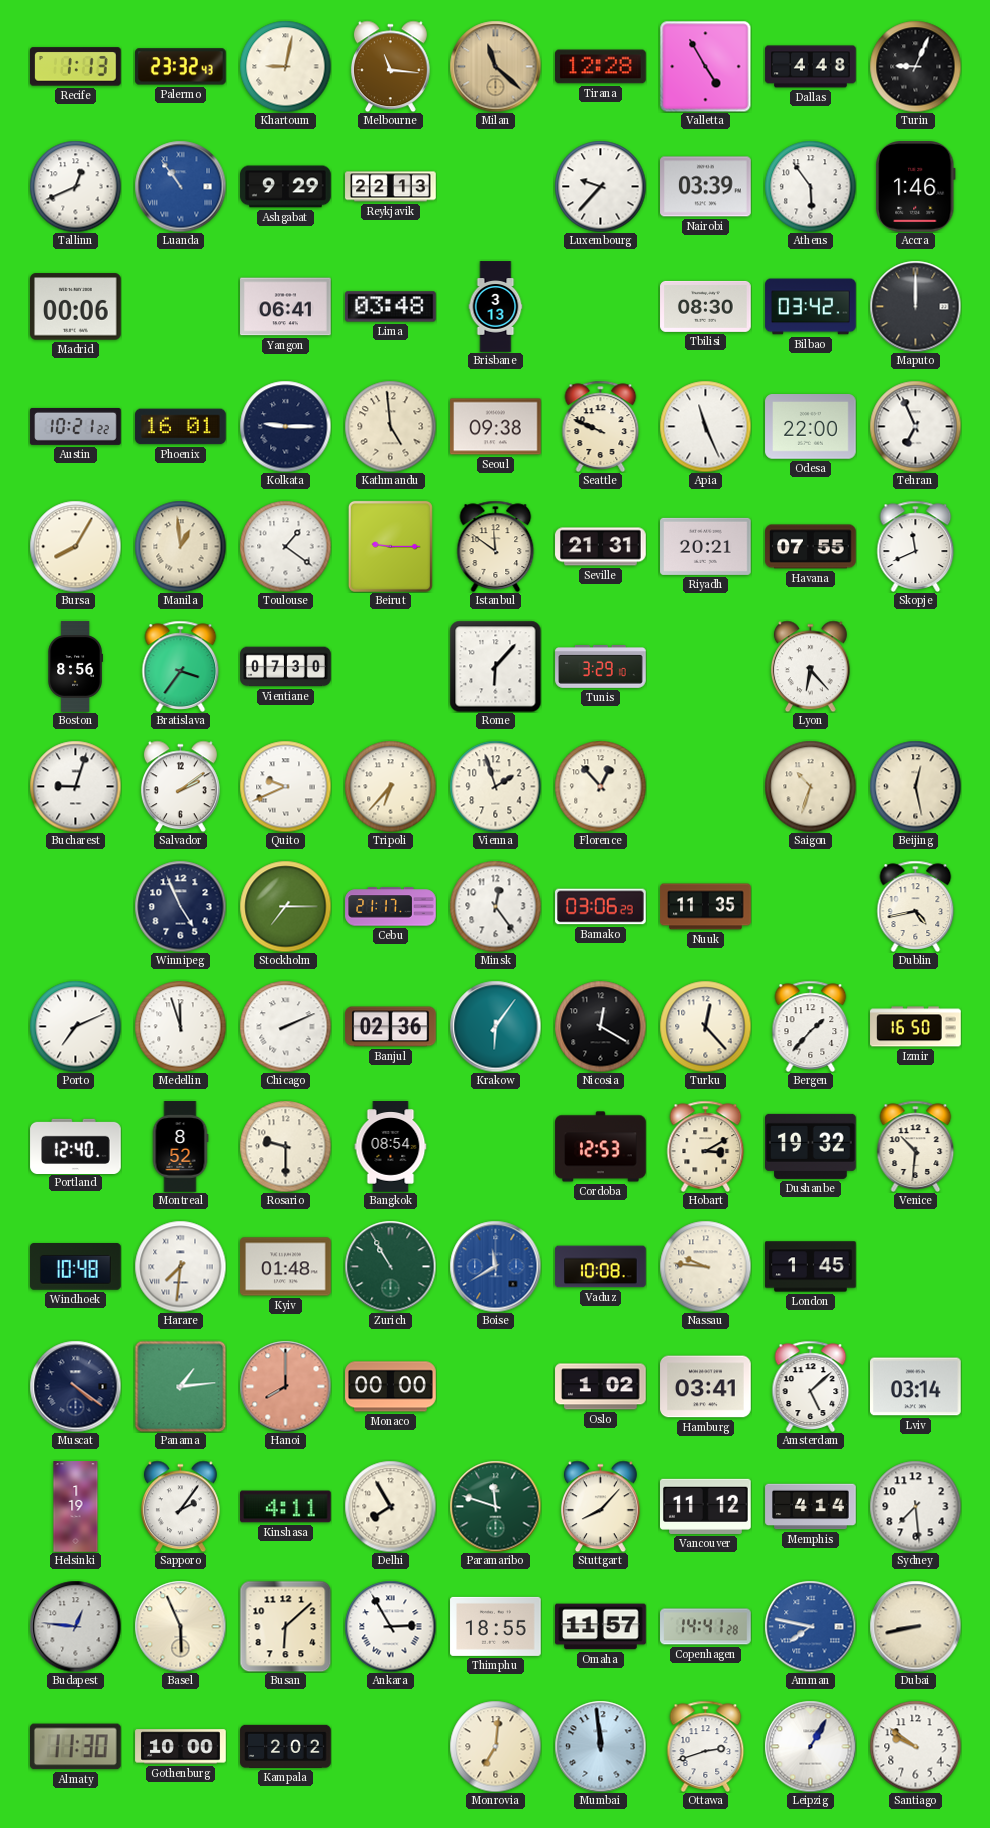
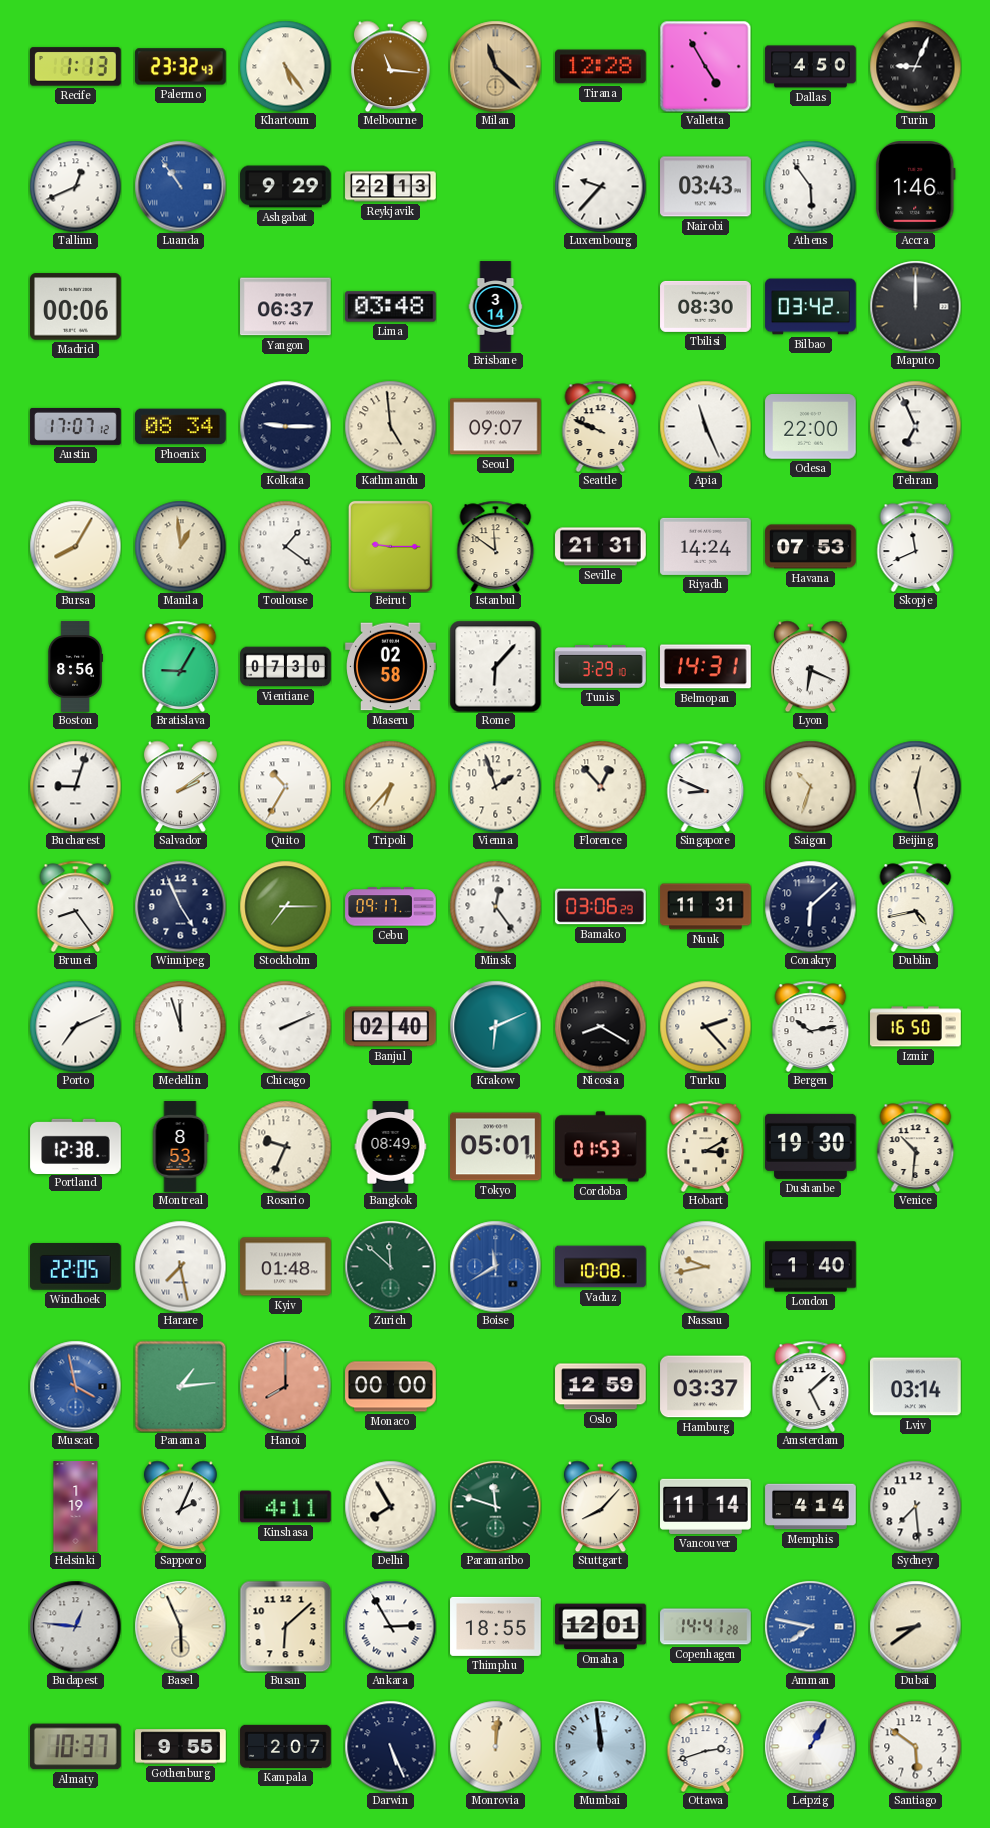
Khartoum: 9:02 -> 5:24
Dallas: 4:48 -> 4:50
Nairobi: 03:39 -> 03:43
Yangon: 06:41 -> 06:37
Brisbane: 3:13 -> 3:14
Austin: 10:21 -> 17:07
Phoenix: 16:01 -> 08:34
Seoul: 09:38 -> 09:07
Riyadh: 20:21 -> 14:24
Havana: 07:55 -> 07:53
Bratislava: 3:36 -> 9:05
Maseru: none -> 02:58
Belmopan: none -> 14:31
Lyon: 6:23 -> 6:19
Quito: 9:41 -> 10:35
Singapore: none -> 8:49
Brunei: none -> 8:24
Cebu: 21:17 -> 09:17
Nuuk: 11:35 -> 11:31
Conakry: none -> 6:08
Banjul: 02:36 -> 02:40
Krakow: 6:06 -> 6:11
Nicosia: 12:20 -> 8:20
Turku: 12:23 -> 2:23
Bergen: 1:37 -> 10:13
Portland: 12:40 -> 12:38
Montreal: 8:52 -> 8:53
Rosario: 9:30 -> 9:34
Bangkok: 08:54 -> 08:49
Tokyo: none -> 05:01
Cordoba: 12:53 -> 01:53
Dushanbe: 19:32 -> 19:30
Windhoek: 10:48 -> 22:05
Harare: 7:31 -> 7:28
Zurich: 10:55 -> 11:52
Nassau: 9:46 -> 9:43
London: 1:45 -> 1:40
Muscat: 4:21 -> 3:58
Muscat dial: navy -> blue
Oslo: 1:02 -> 12:59
Hamburg: 03:41 -> 03:37
Sapporo: 2:06 -> 2:04
Vancouver: 11:12 -> 11:14
Omaha: 11:57 -> 12:01
Dubai: 8:43 -> 8:39
Almaty: 11:30 -> 10:37
Gothenburg: 10:00 -> 9:55
Kampala: 2:02 -> 2:07
Darwin: none -> 5:26
Monrovia: 7:01 -> 12:01
Santiago: 9:51 -> 5:51
